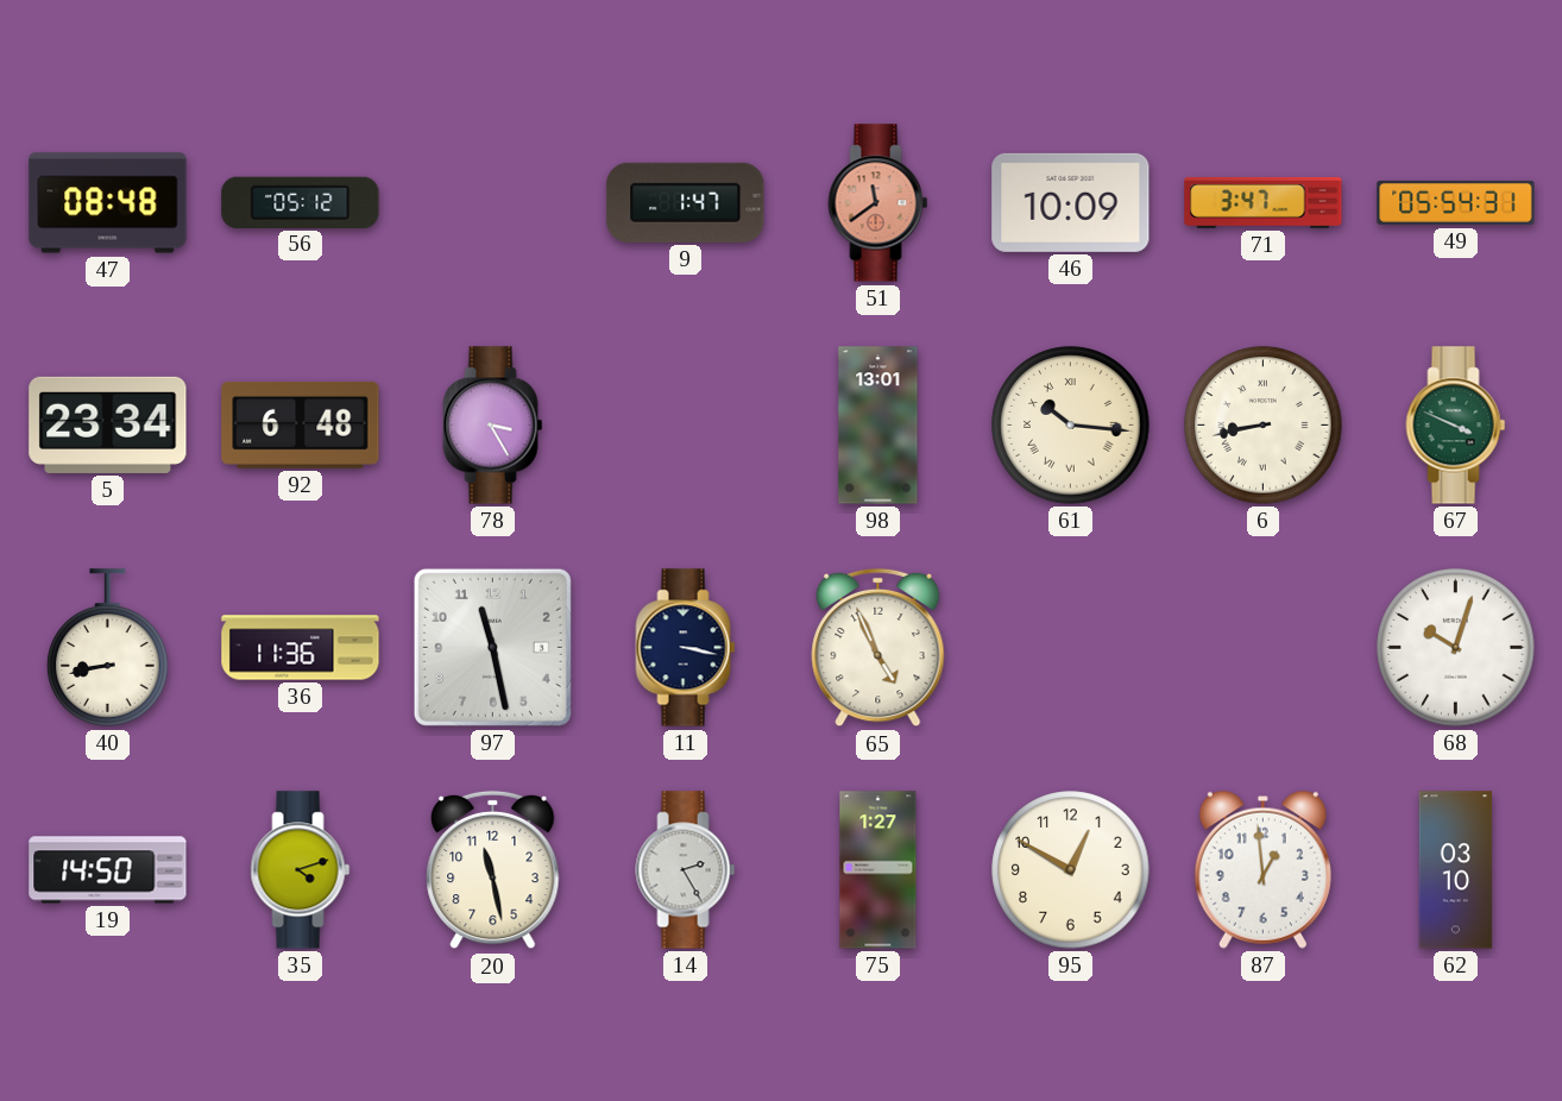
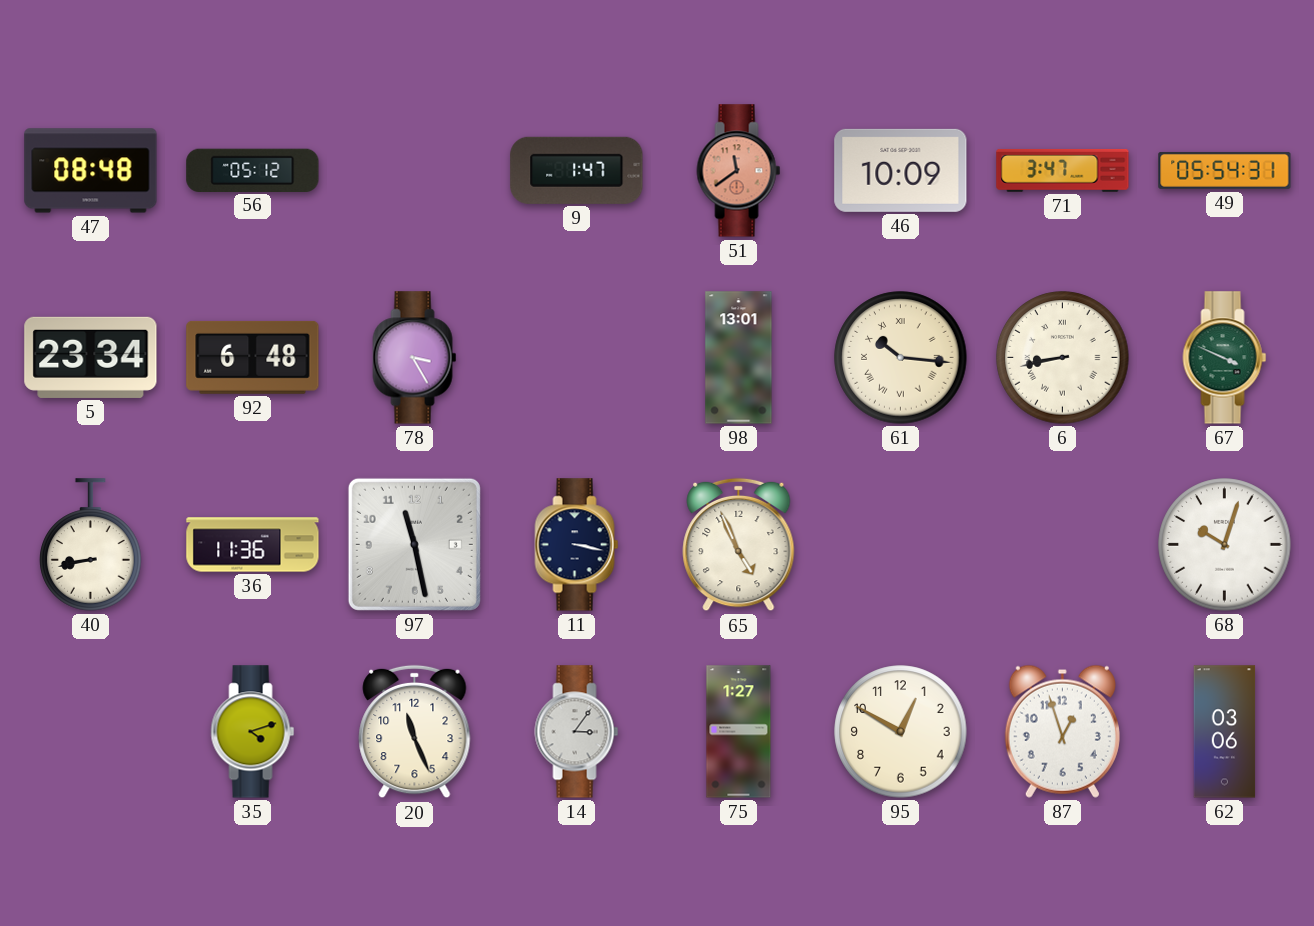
19: 14:50 -> none
20: 11:28 -> 11:26
14: 2:25 -> 3:06
87: 12:59 -> 12:57
62: 03:10 -> 03:06
